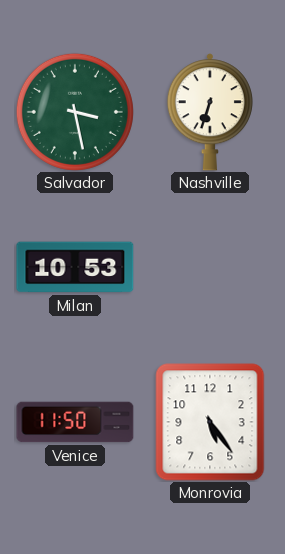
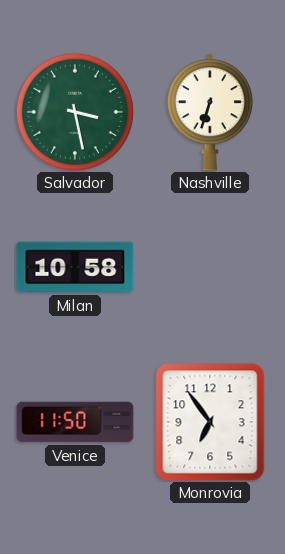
Milan: 10:53 -> 10:58
Monrovia: 5:24 -> 6:54
